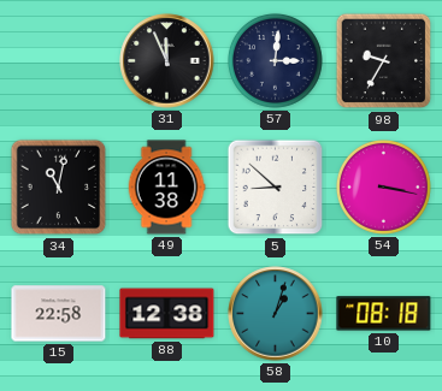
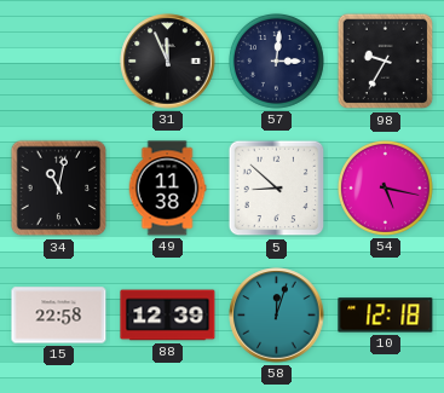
54: 3:17 -> 5:17
88: 12:38 -> 12:39
58: 1:03 -> 12:03
10: 08:18 -> 12:18
